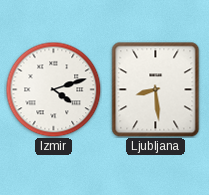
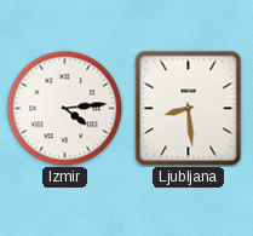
Izmir: 4:12 -> 4:14
